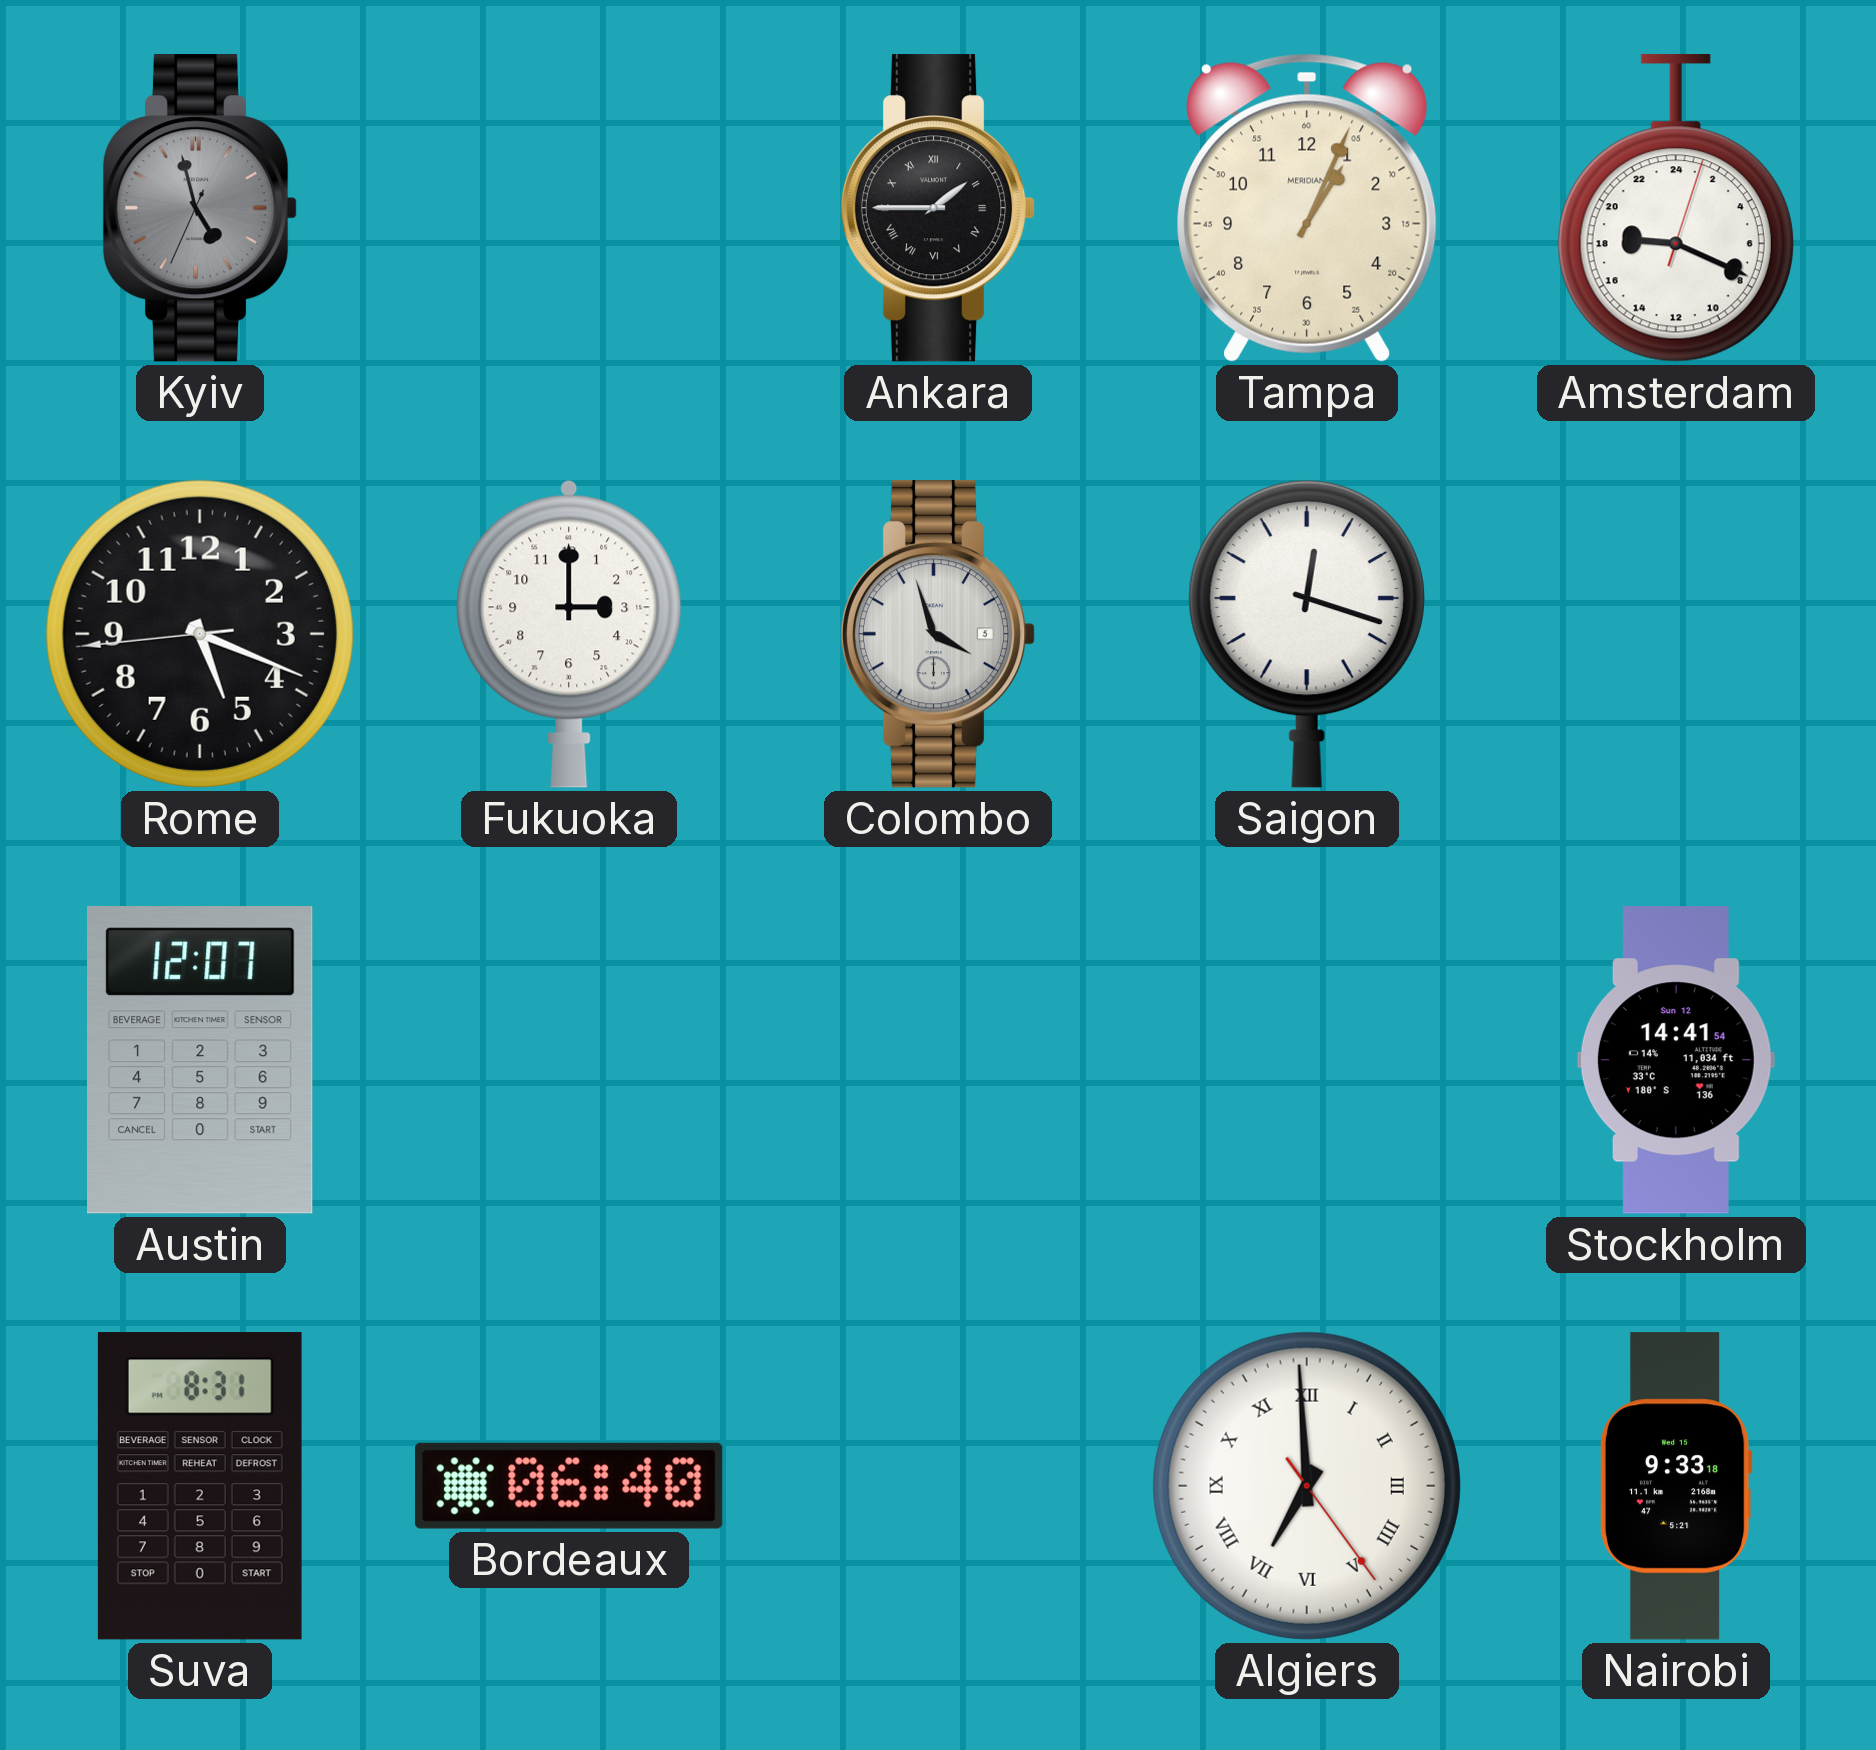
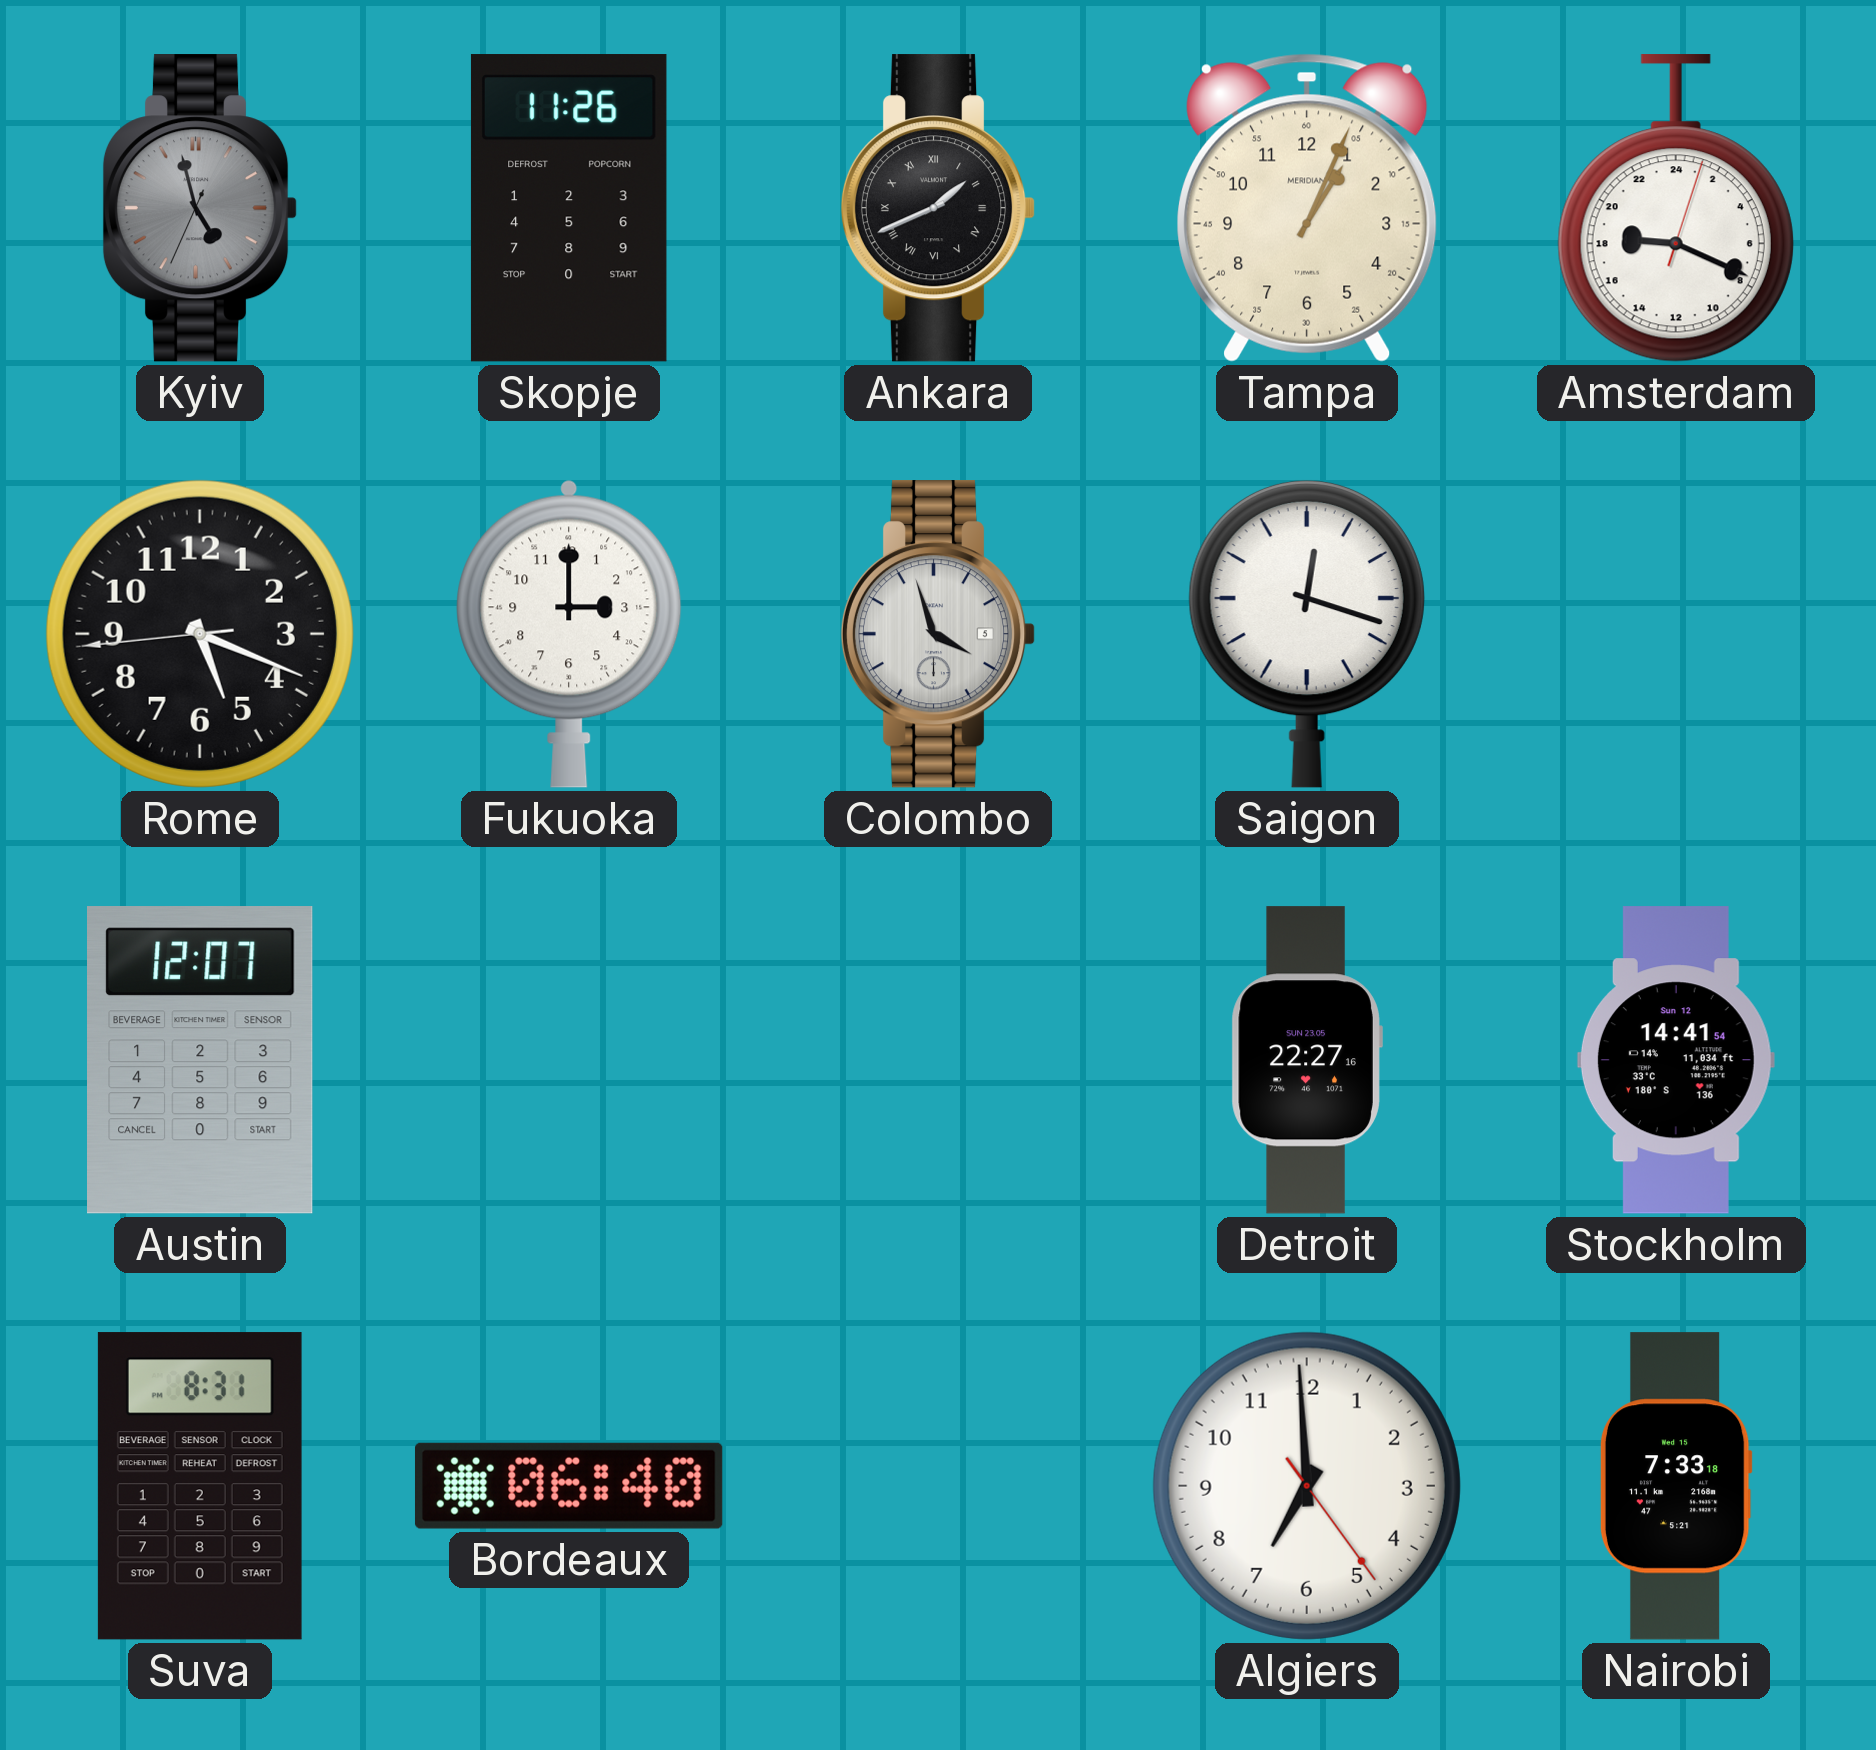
Skopje: none -> 11:26
Ankara: 1:45 -> 1:41
Detroit: none -> 22:27
Algiers numerals: Roman -> Arabic
Nairobi: 9:33 -> 7:33
